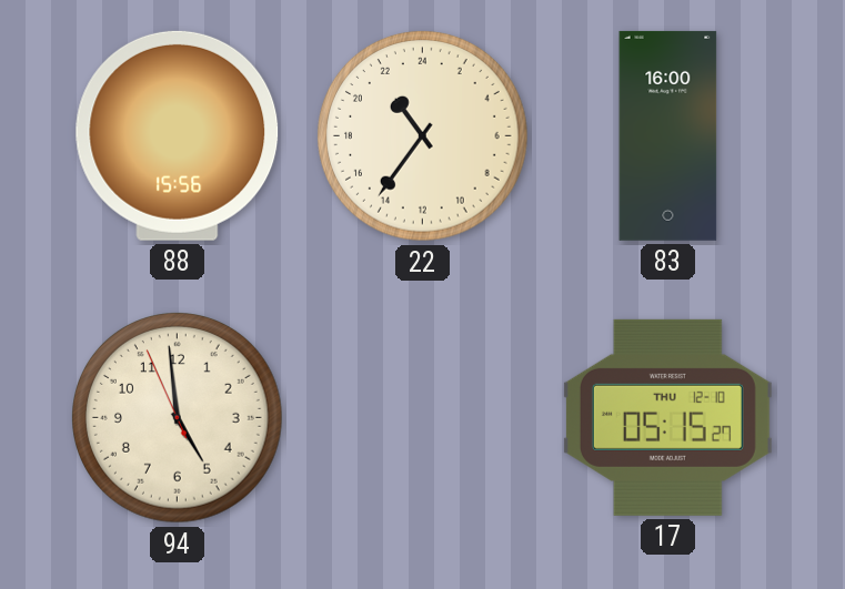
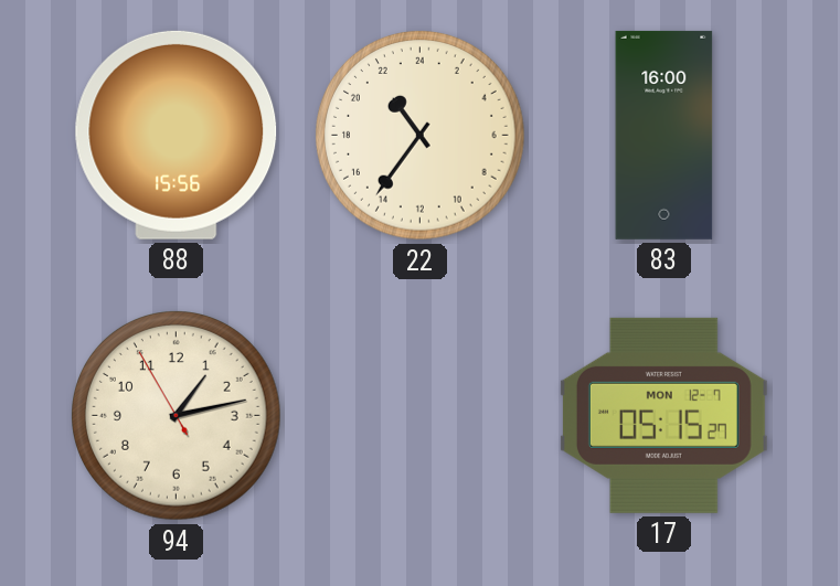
94: 4:58 -> 1:12
17 date: THU 12-10 -> MON 12-7
